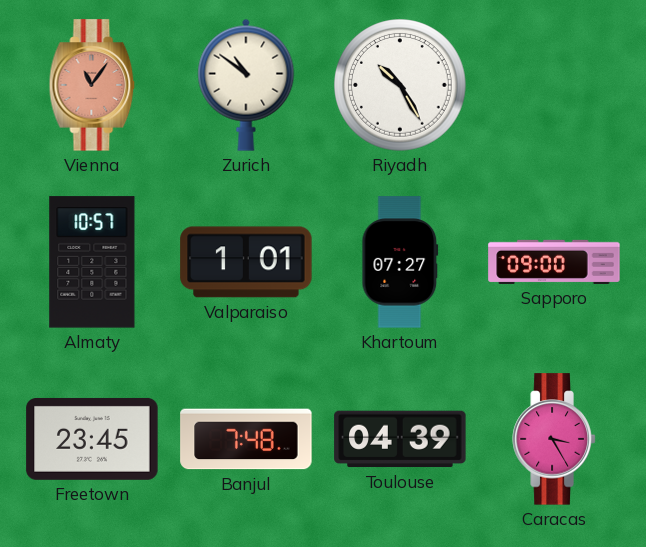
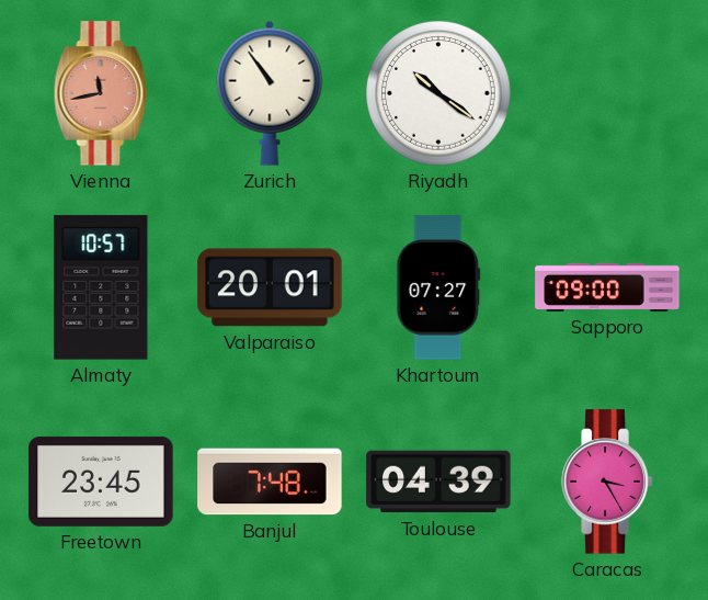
Vienna: 11:06 -> 11:43
Zurich: 10:51 -> 10:54
Riyadh: 10:25 -> 10:21
Valparaiso: 1:01 -> 20:01
